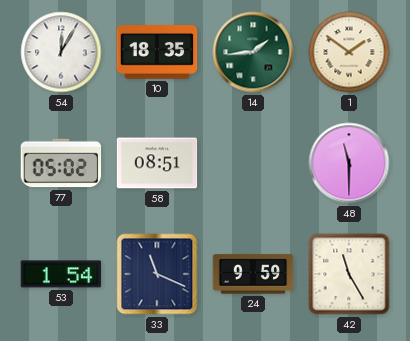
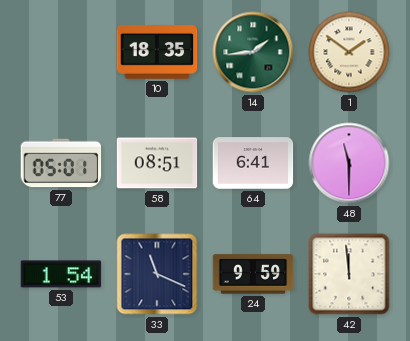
54: 12:05 -> none
77: 05:02 -> 05:01
64: none -> 6:41
42: 11:25 -> 11:59
